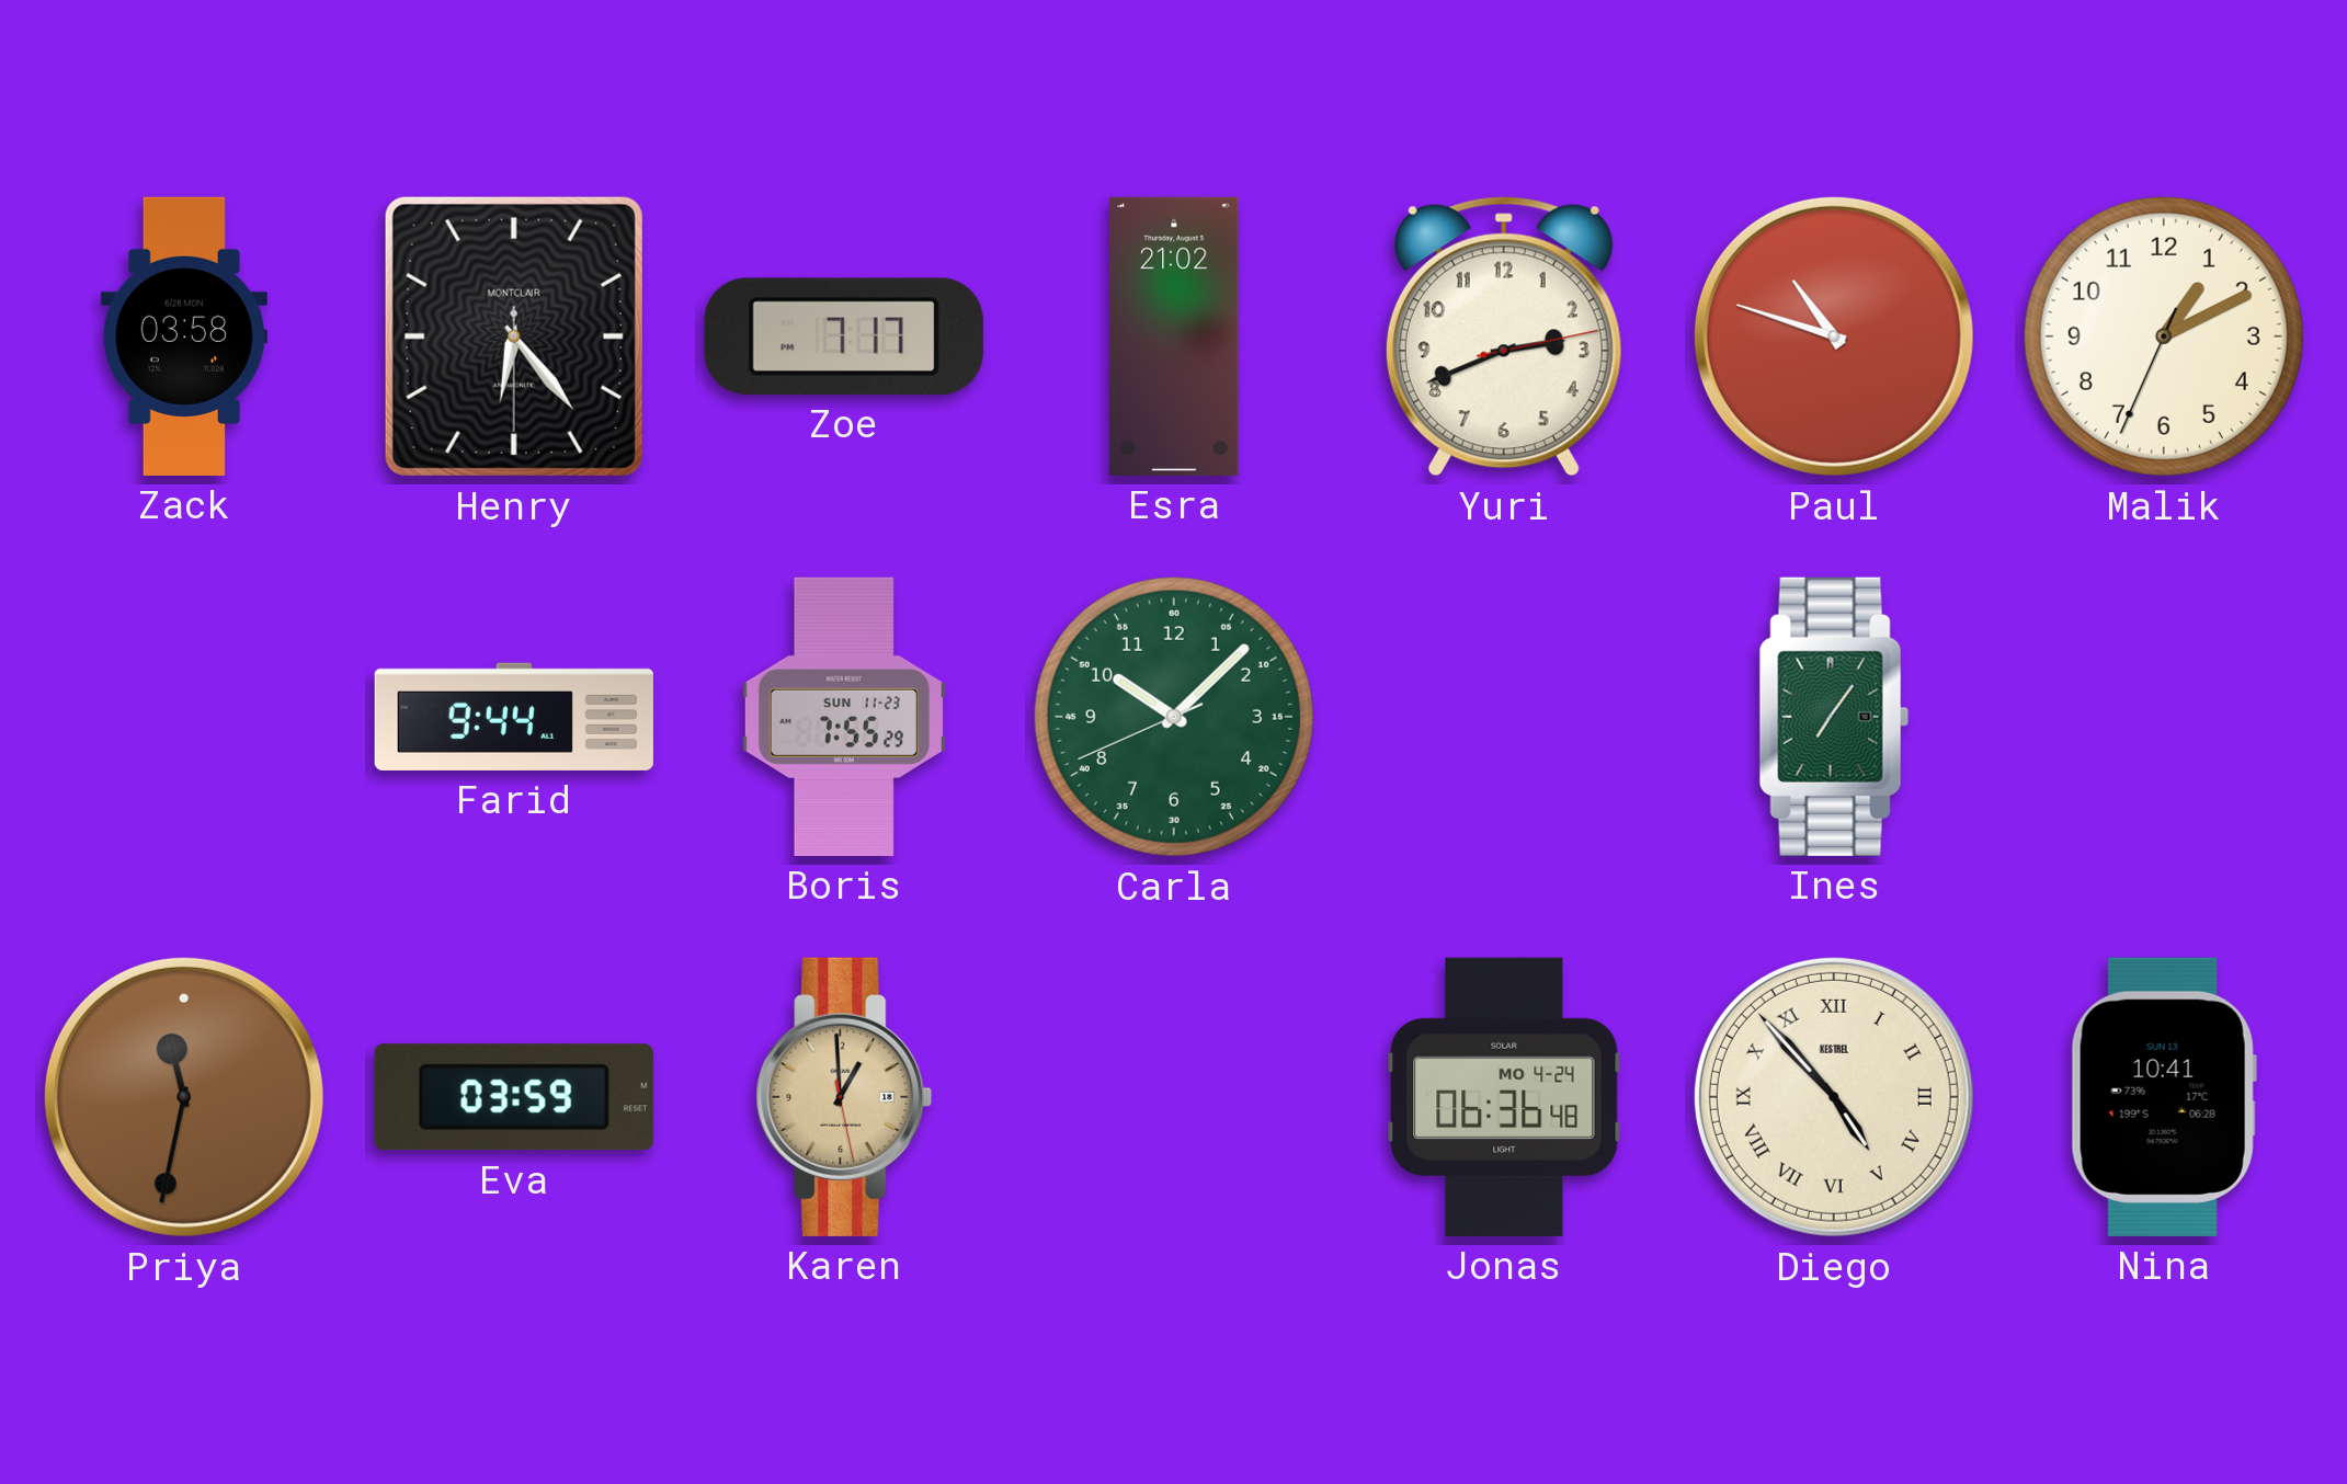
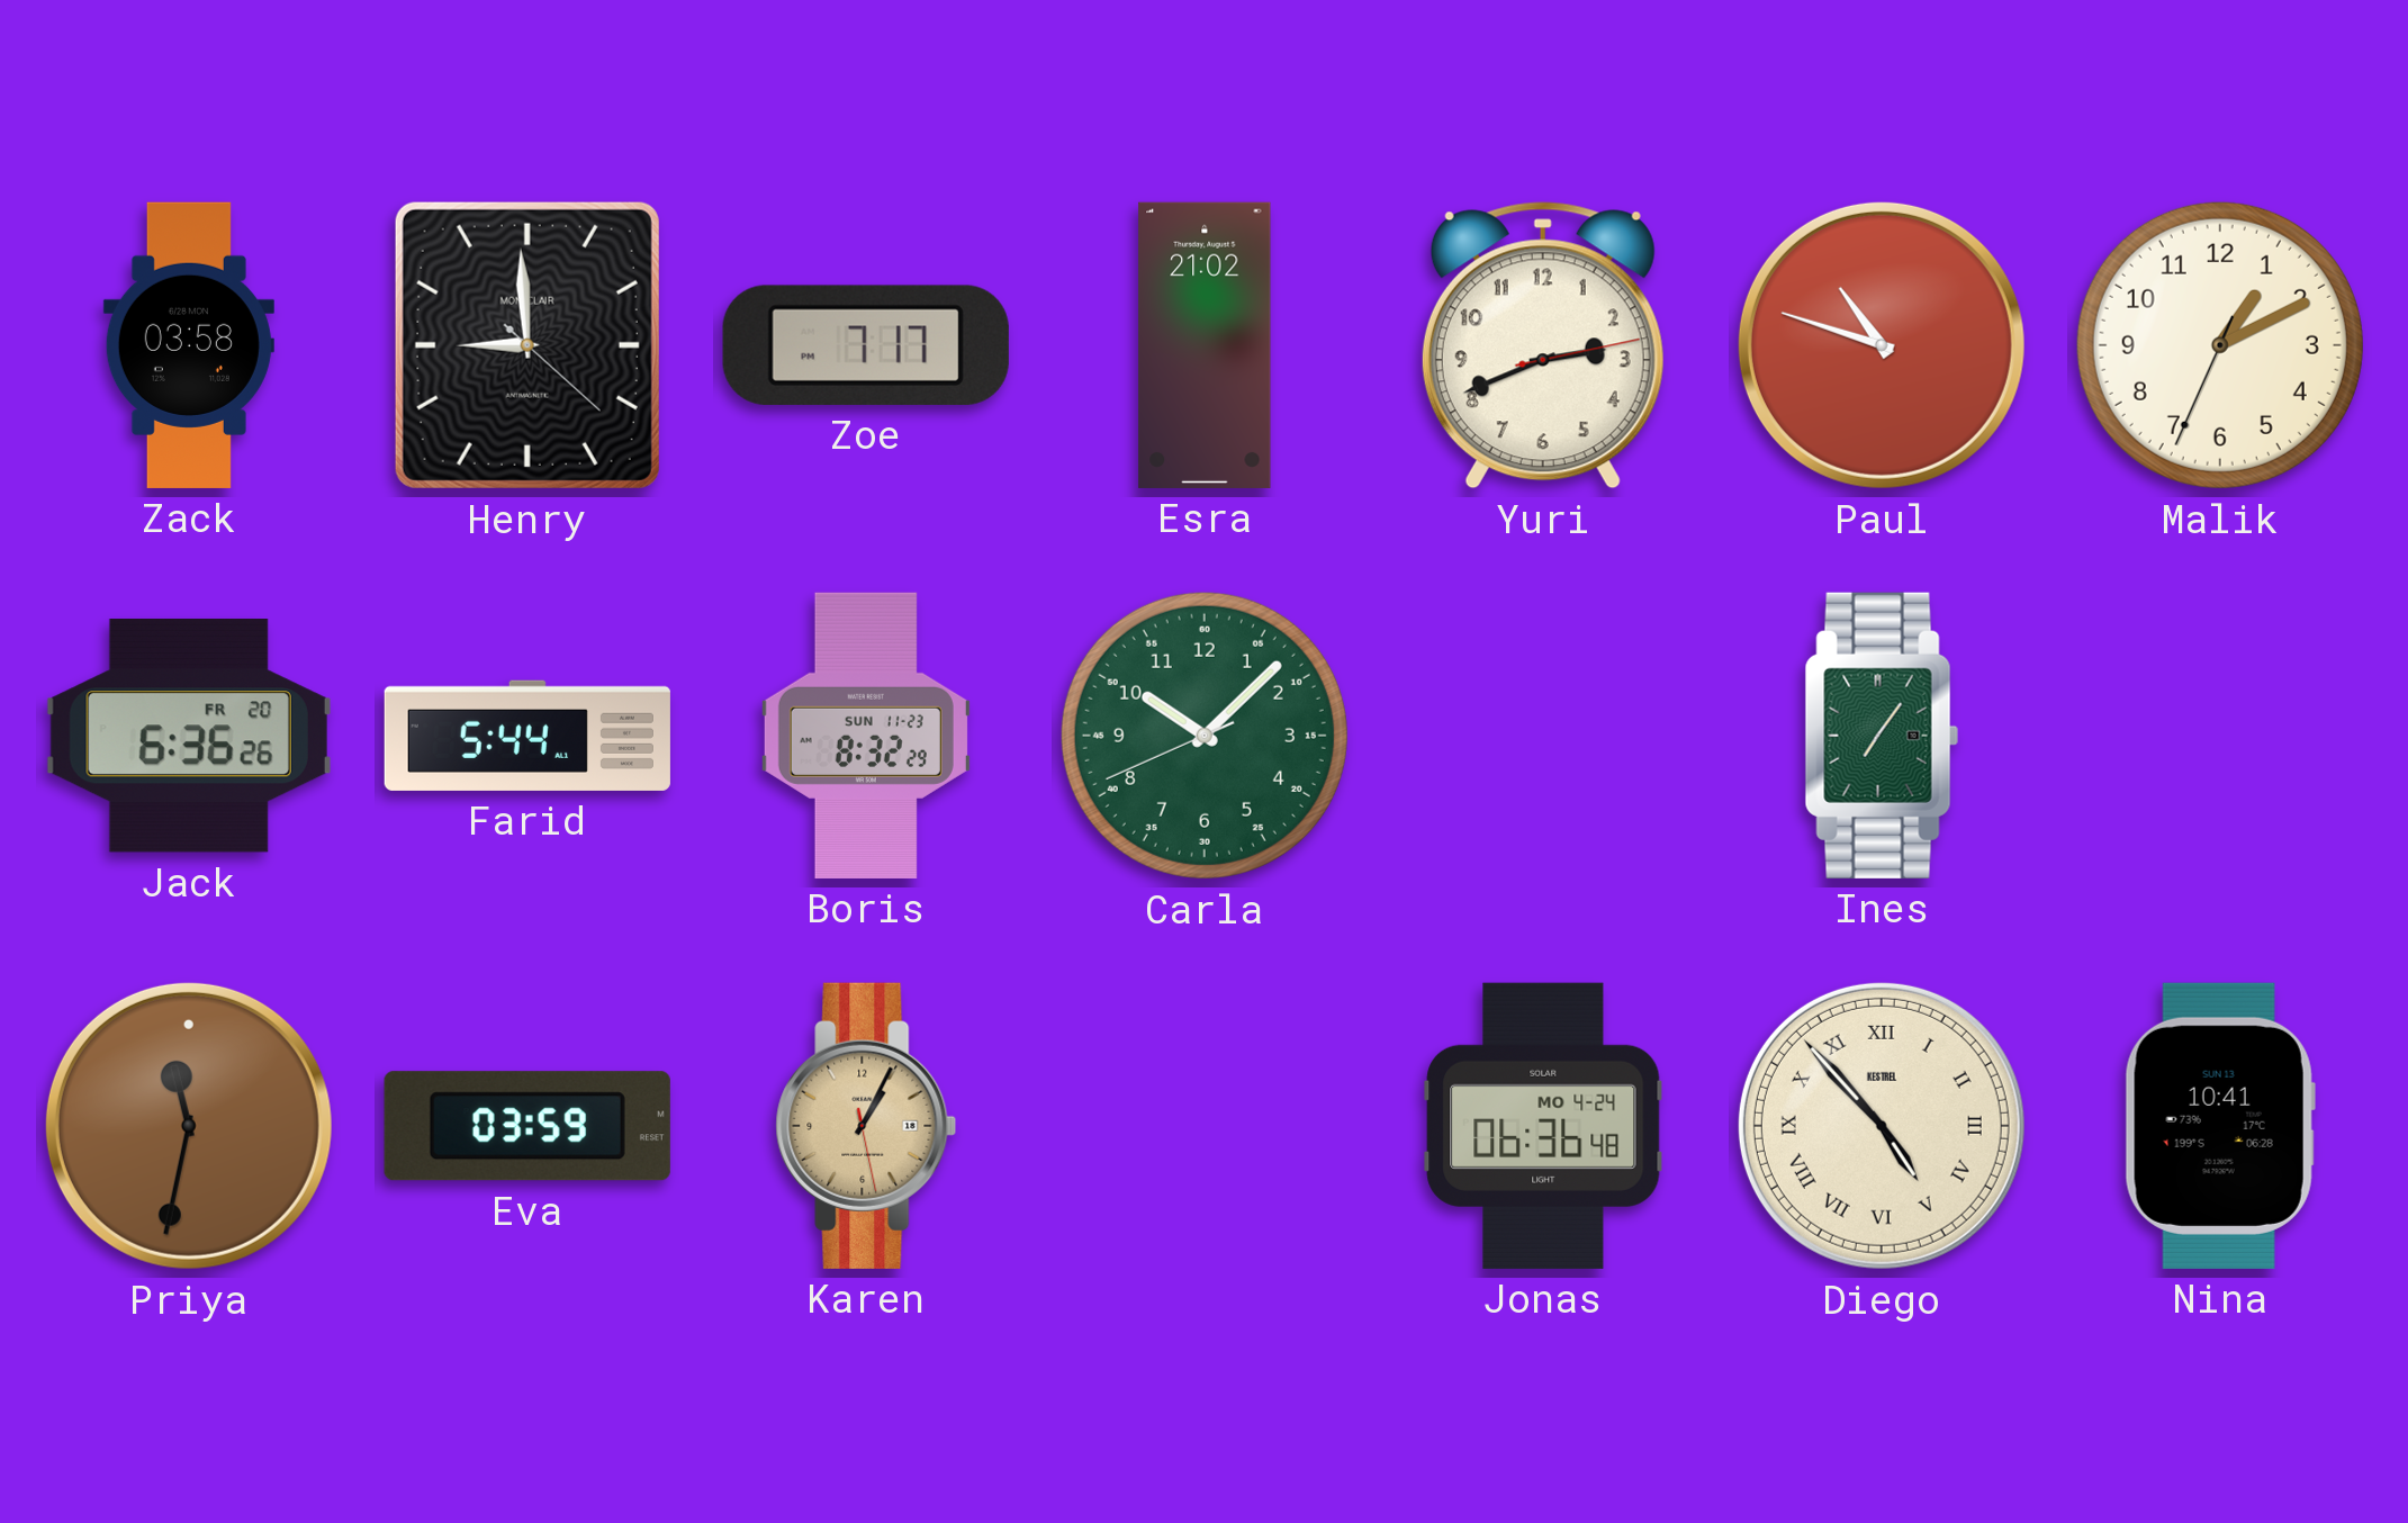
Henry: 6:23 -> 8:59
Jack: none -> 6:36
Farid: 9:44 -> 5:44
Boris: 7:55 -> 8:32
Karen: 12:59 -> 1:04
